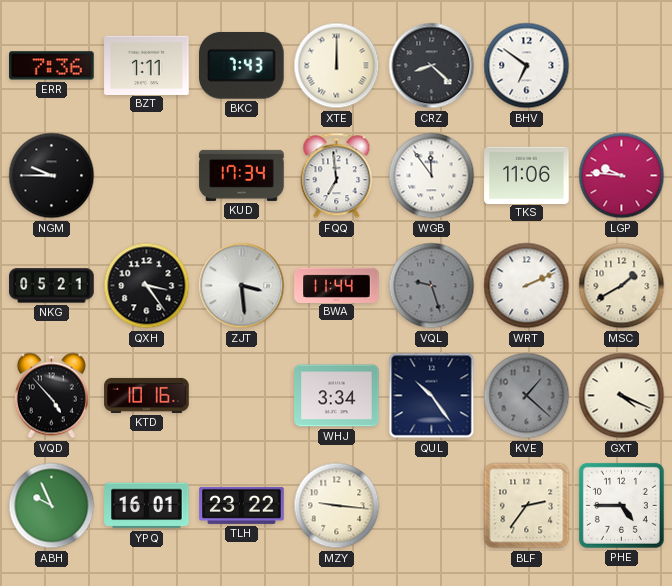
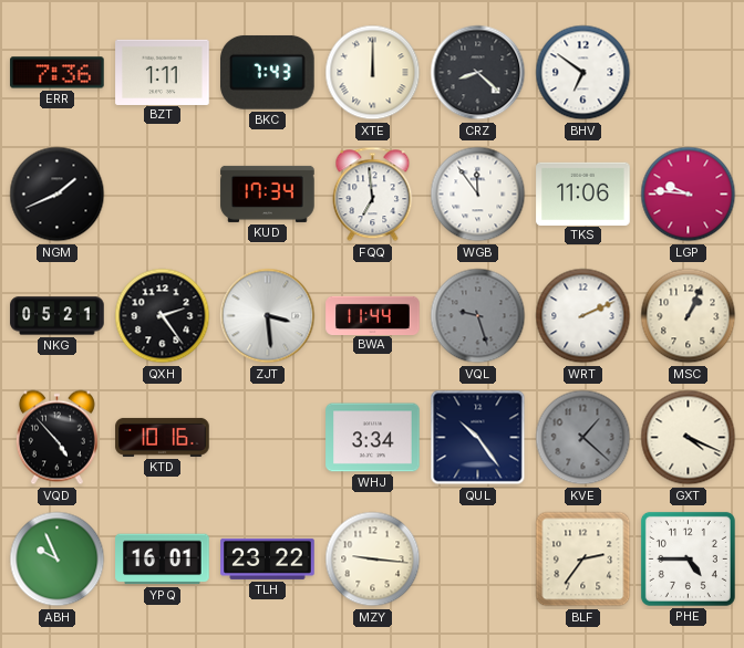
NGM: 9:45 -> 1:41
QXH: 3:24 -> 2:24
MSC: 1:40 -> 1:04
